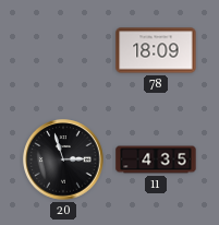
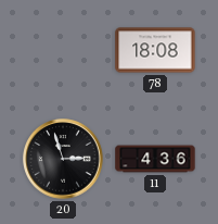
78: 18:09 -> 18:08
11: 4:35 -> 4:36
